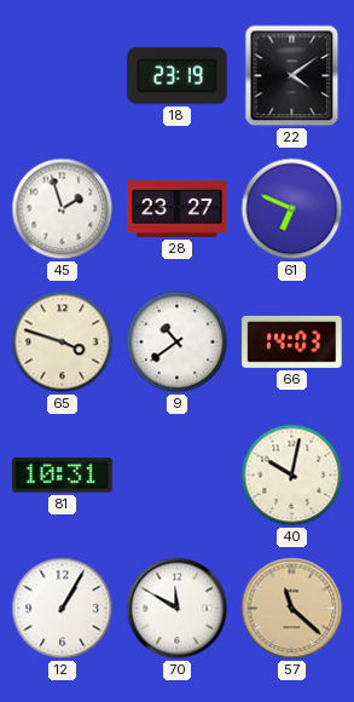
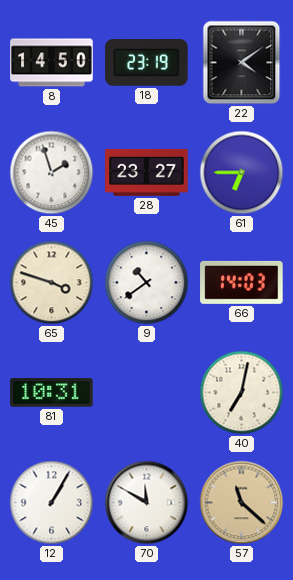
8: none -> 14:50
61: 6:49 -> 6:45
40: 10:02 -> 7:02
